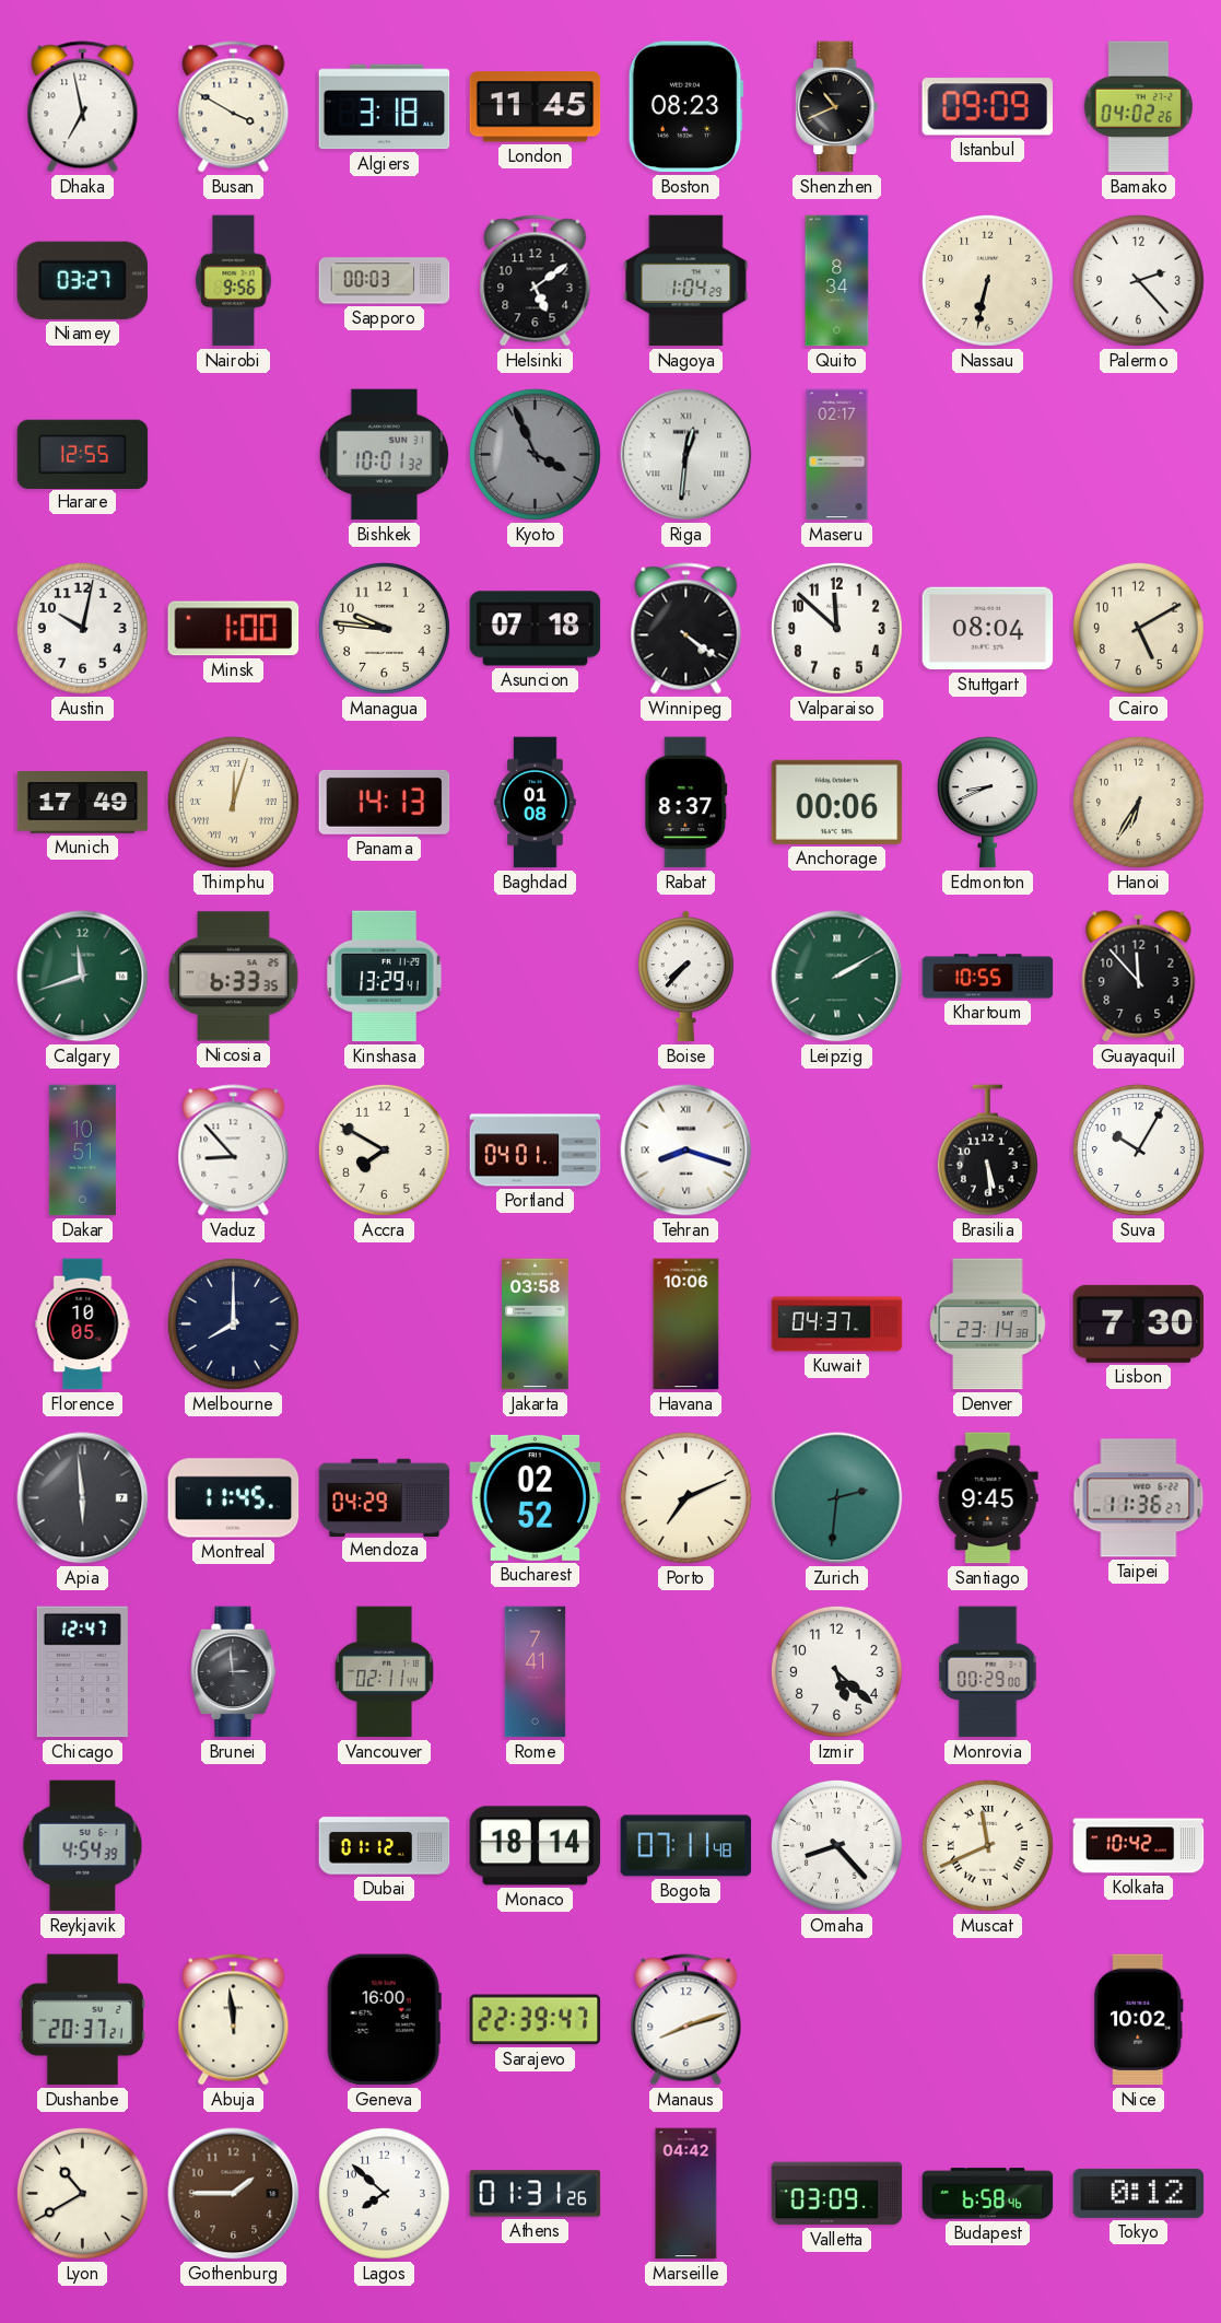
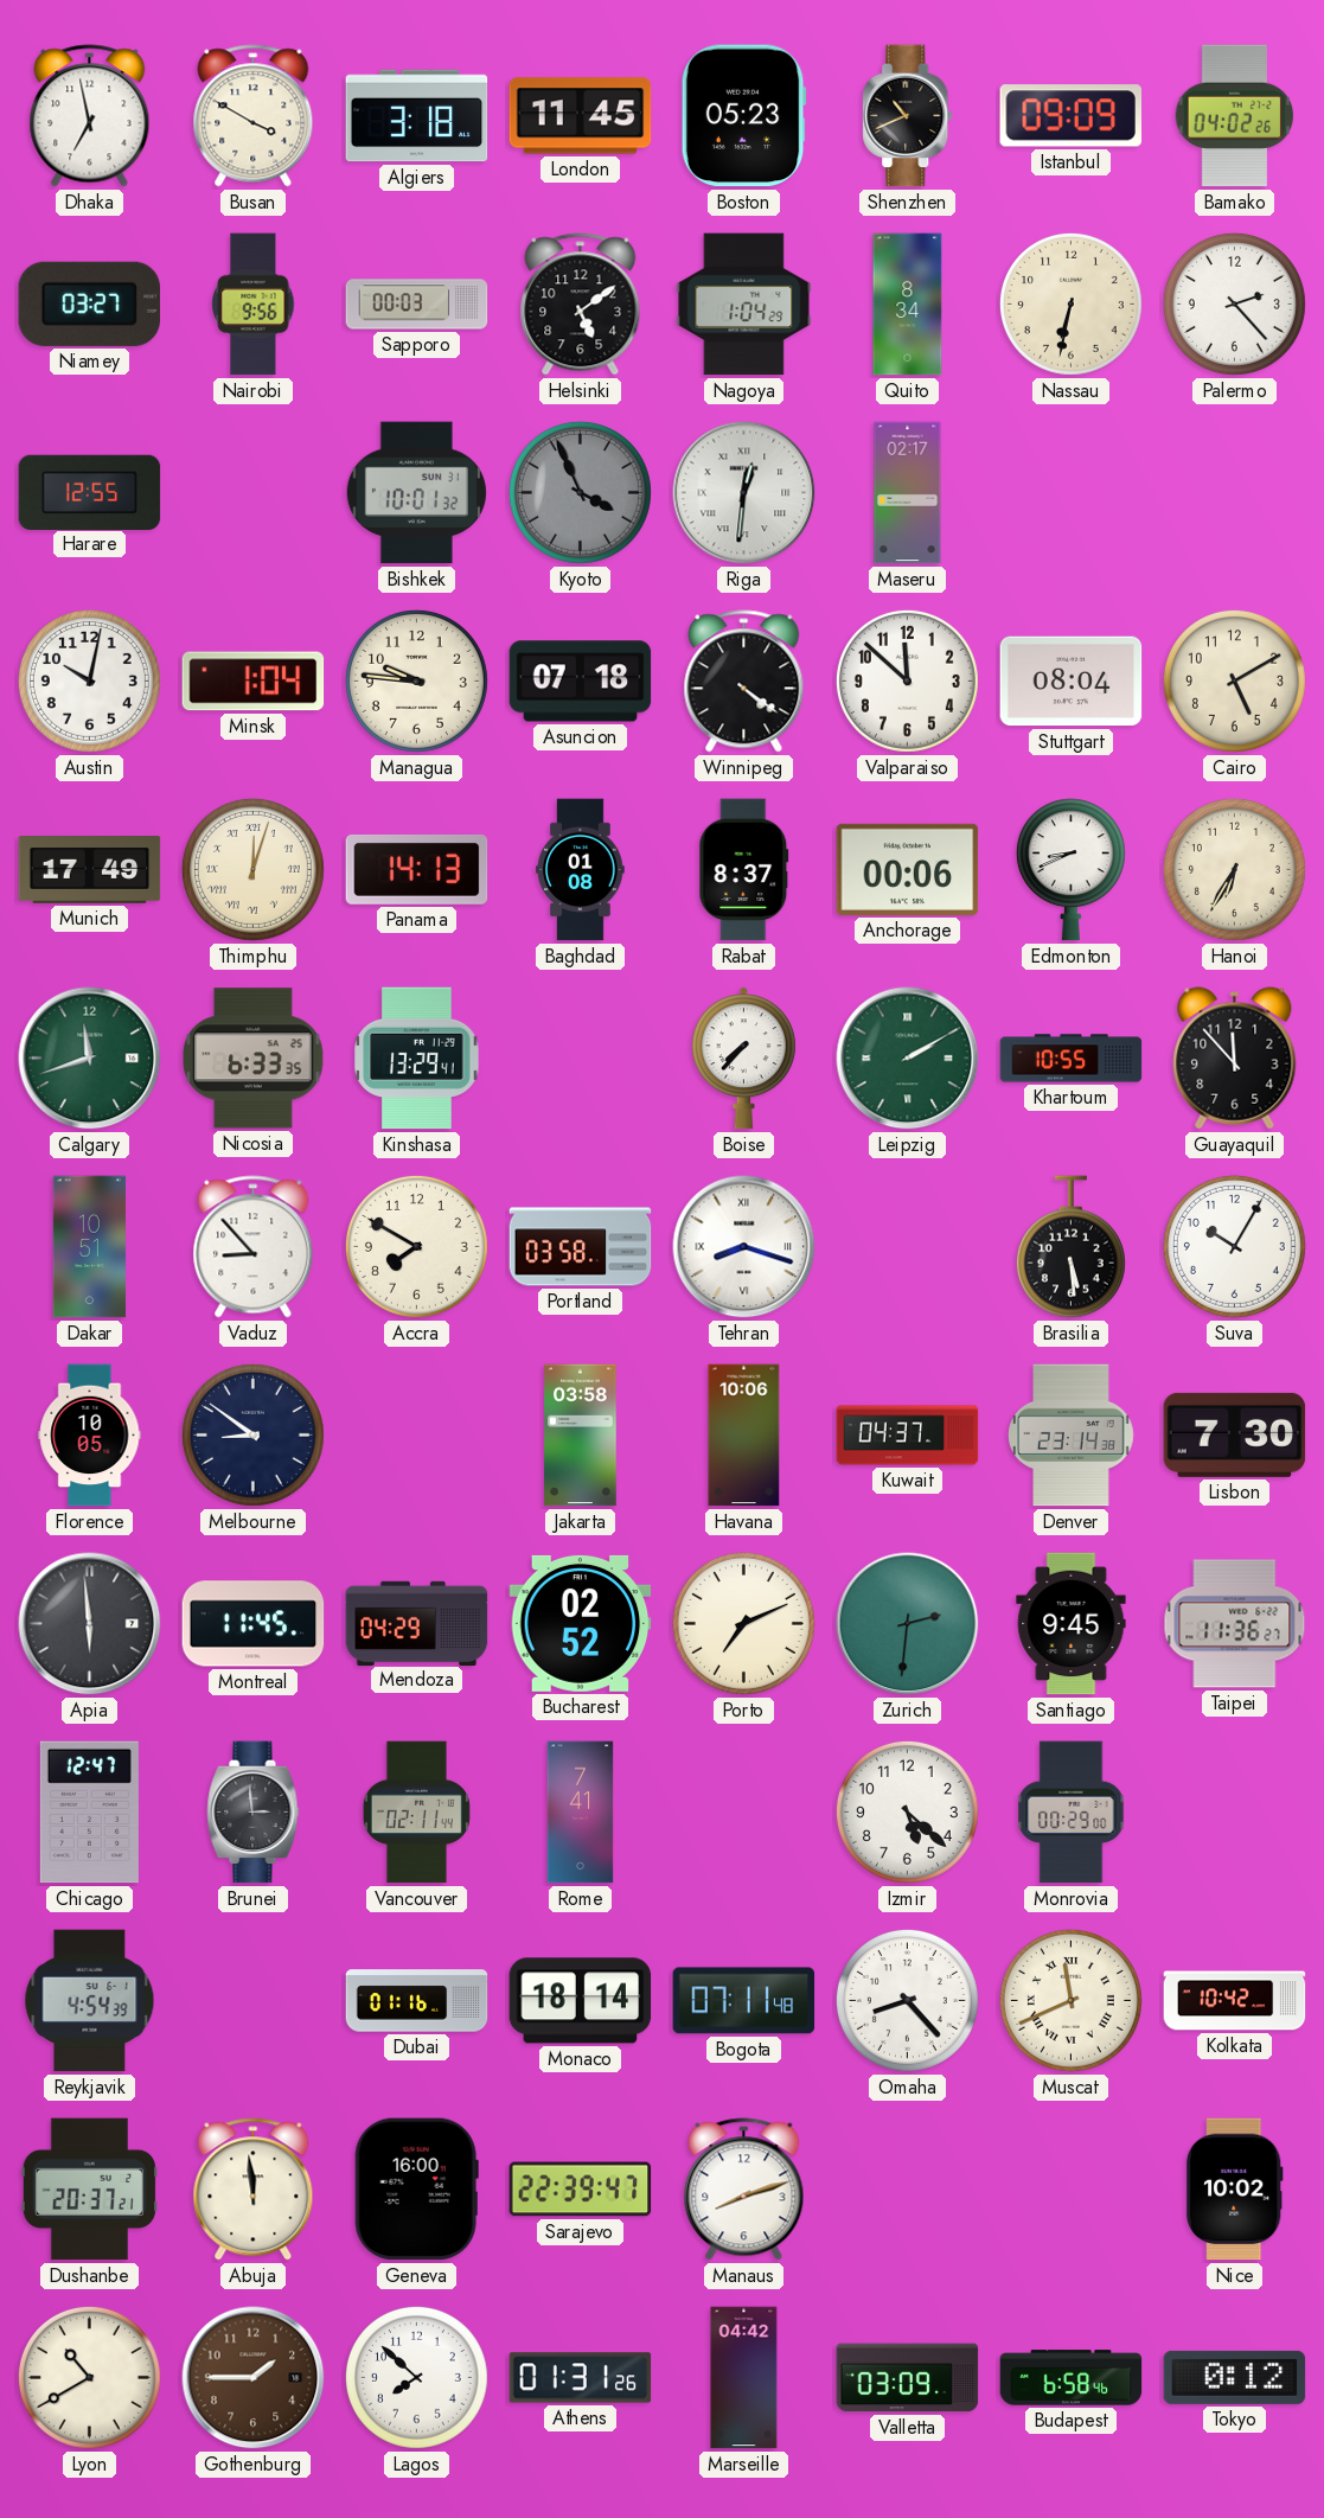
Boston: 08:23 -> 05:23
Minsk: 1:00 -> 1:04
Portland: 04:01 -> 03:58
Melbourne: 8:00 -> 8:51
Dubai: 01:12 -> 01:16
